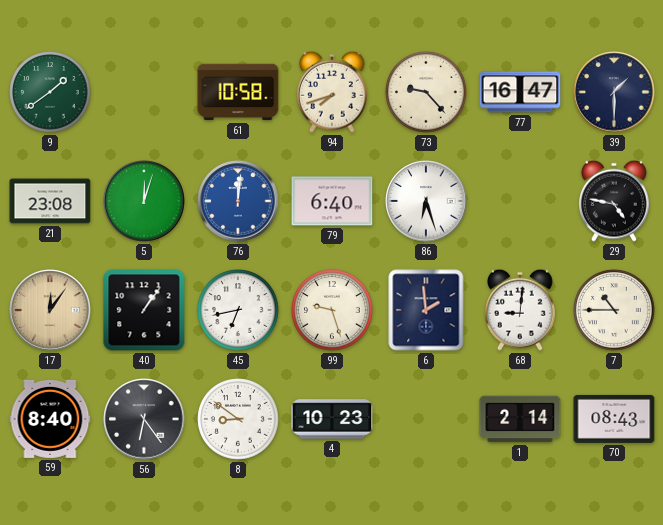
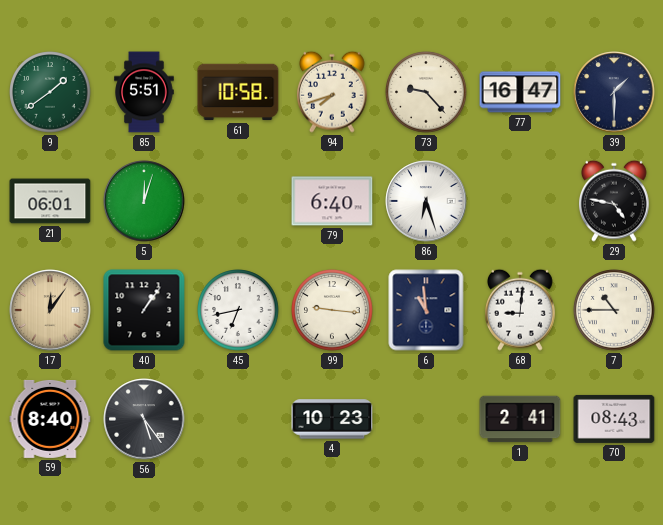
85: none -> 5:51
21: 23:08 -> 06:01
76: 12:01 -> none
99: 9:27 -> 9:16
6: 1:59 -> 10:59
56: 6:24 -> 5:24
8: 8:51 -> none
1: 2:14 -> 2:41
